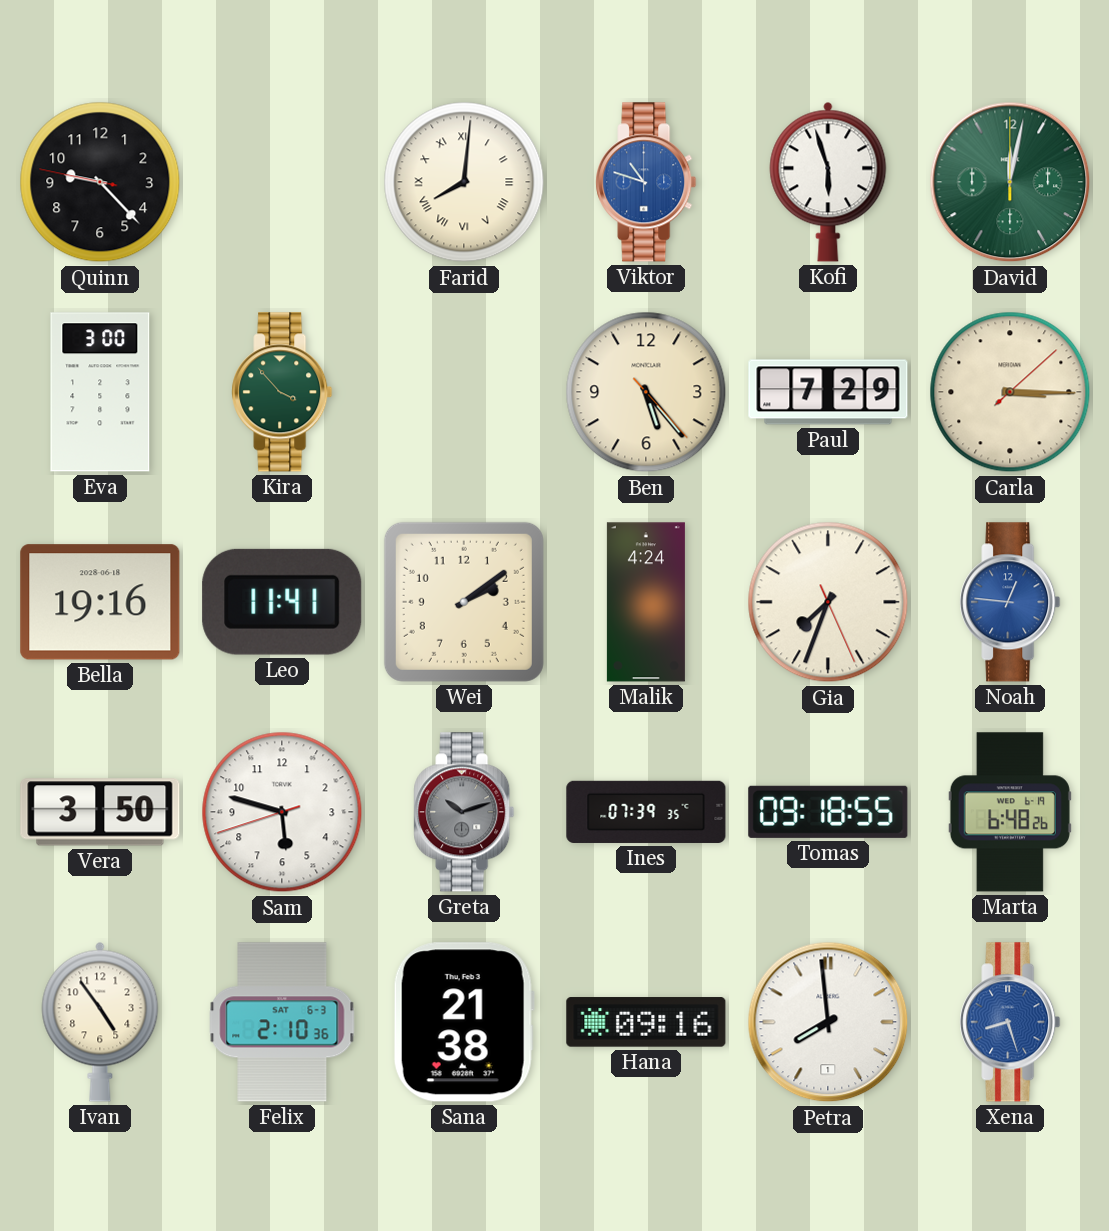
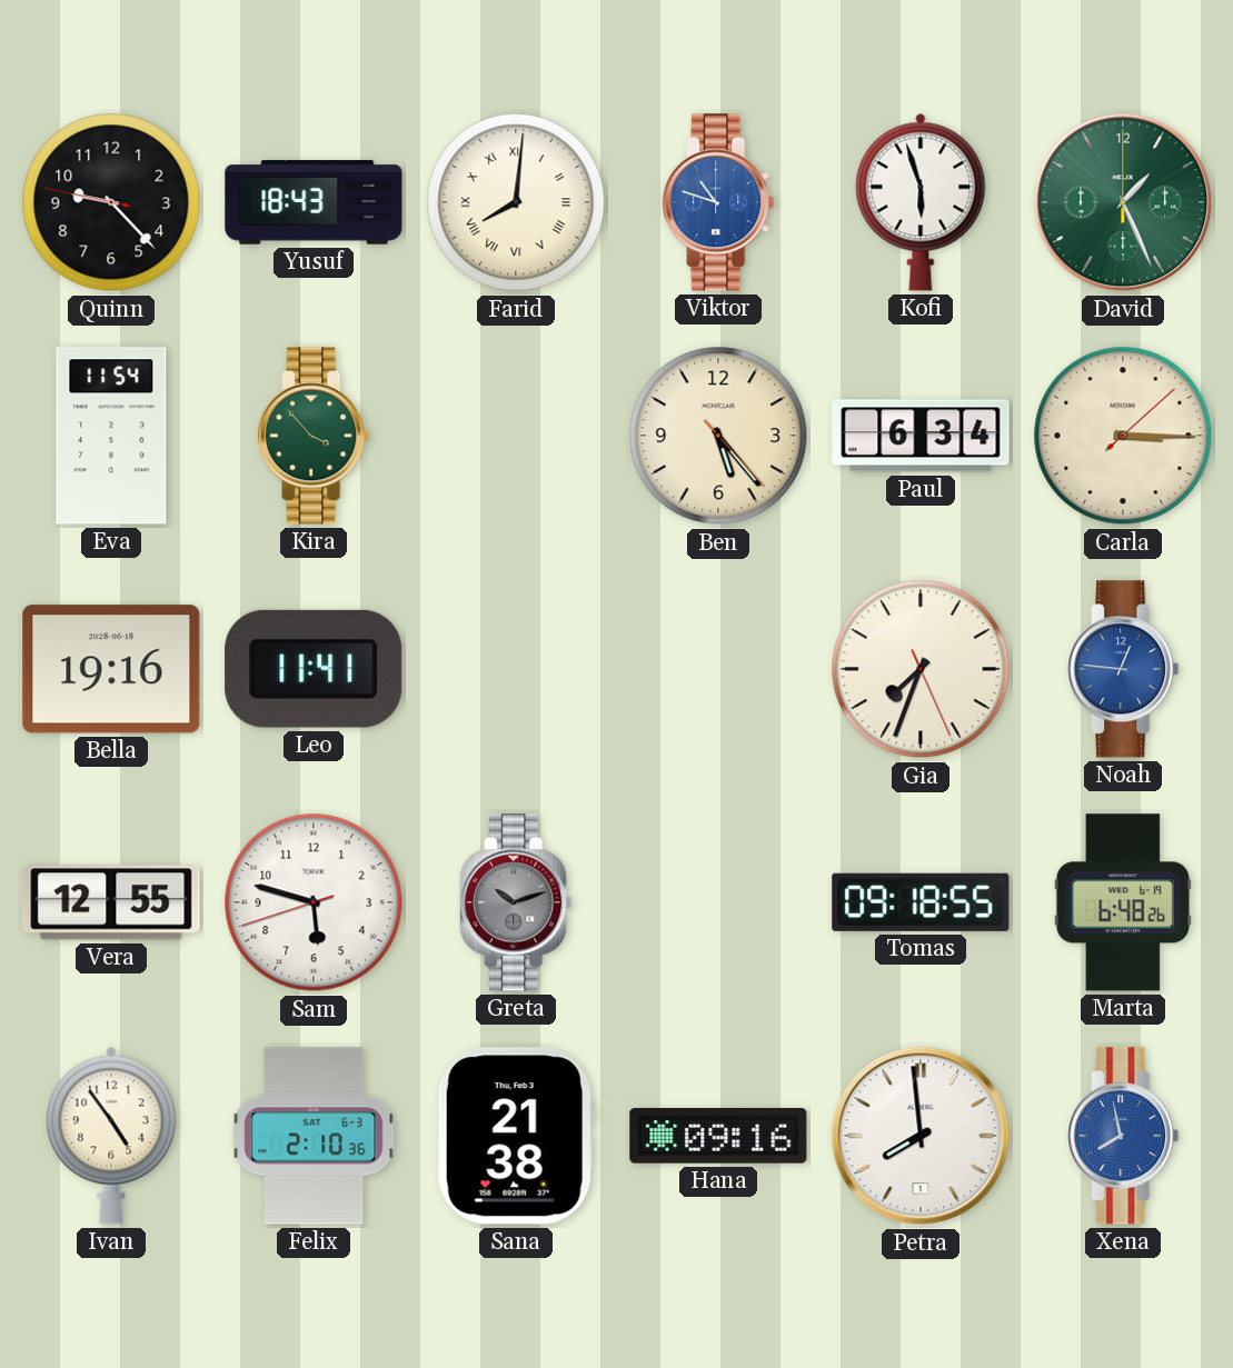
Yusuf: none -> 18:43
David: 12:02 -> 1:26
Eva: 3:00 -> 11:54
Paul: 7:29 -> 6:34
Wei: 2:09 -> none
Malik: 4:24 -> none
Vera: 3:50 -> 12:55
Ines: 07:39 -> none
Xena: 8:27 -> 7:58
